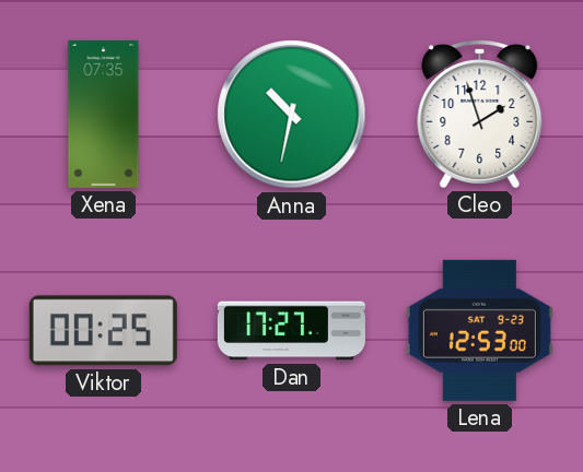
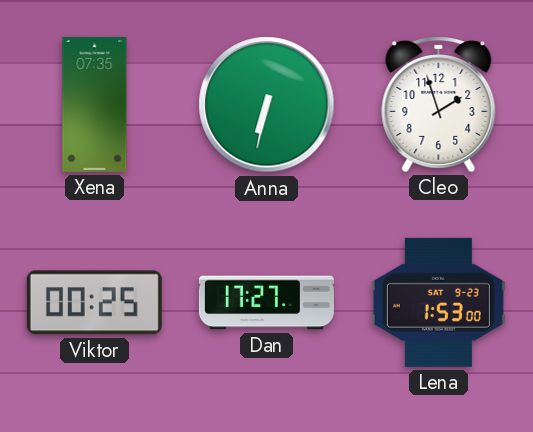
Anna: 10:32 -> 6:32
Lena: 12:53 -> 1:53
